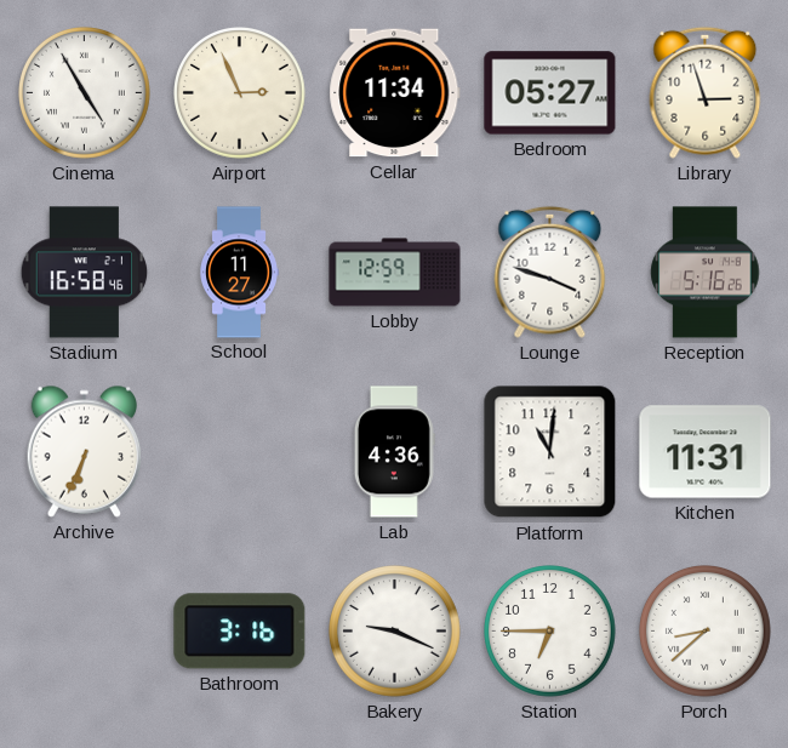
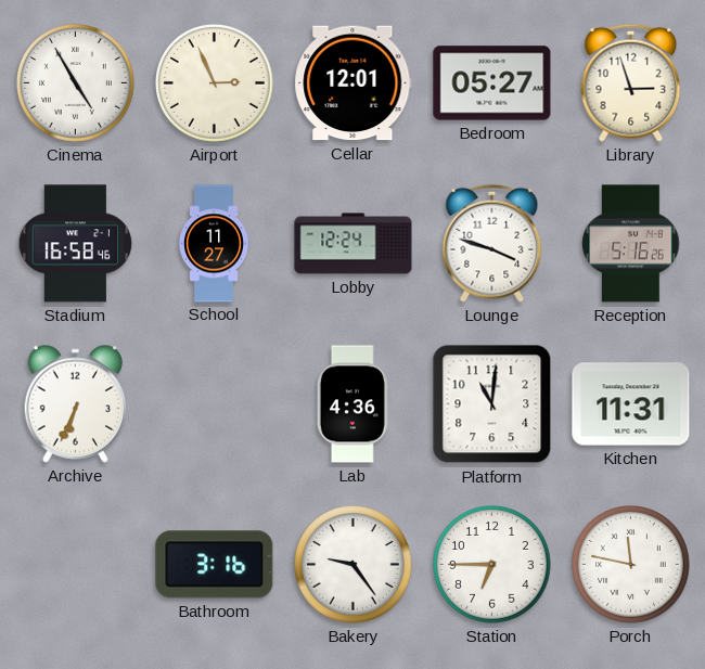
Cellar: 11:34 -> 12:01
Lobby: 12:59 -> 12:24
Bakery: 9:19 -> 9:24
Porch: 8:38 -> 11:47
